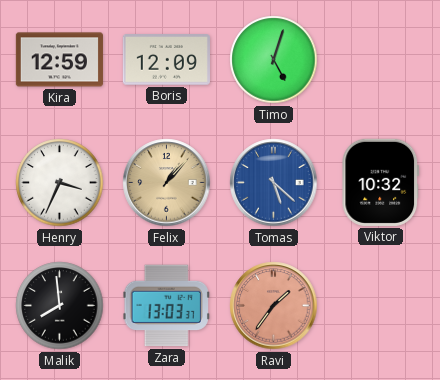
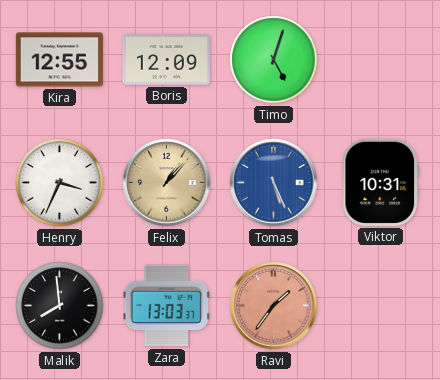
Kira: 12:59 -> 12:55
Tomas: 5:22 -> 5:26
Viktor: 10:32 -> 10:31
